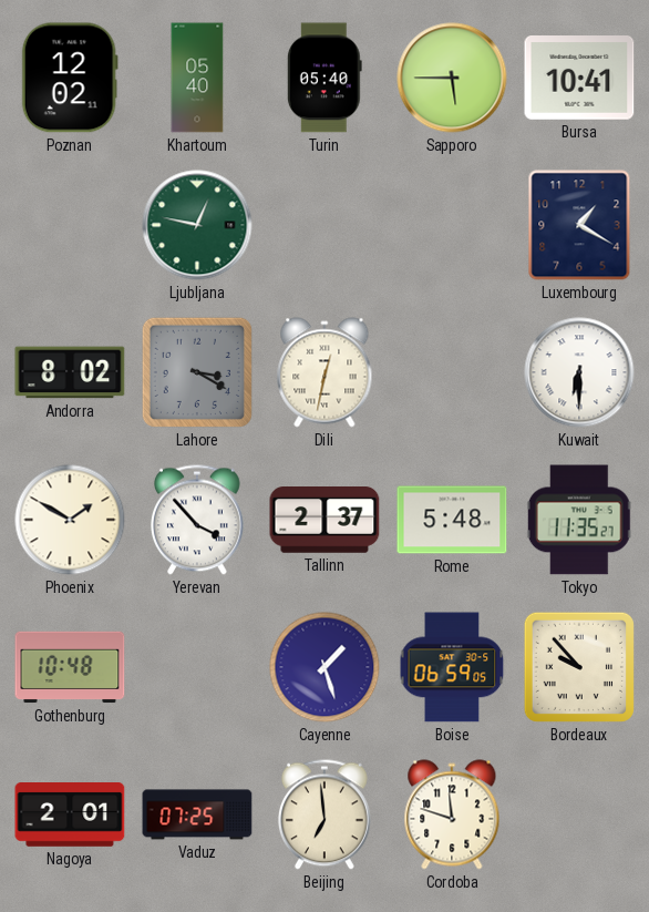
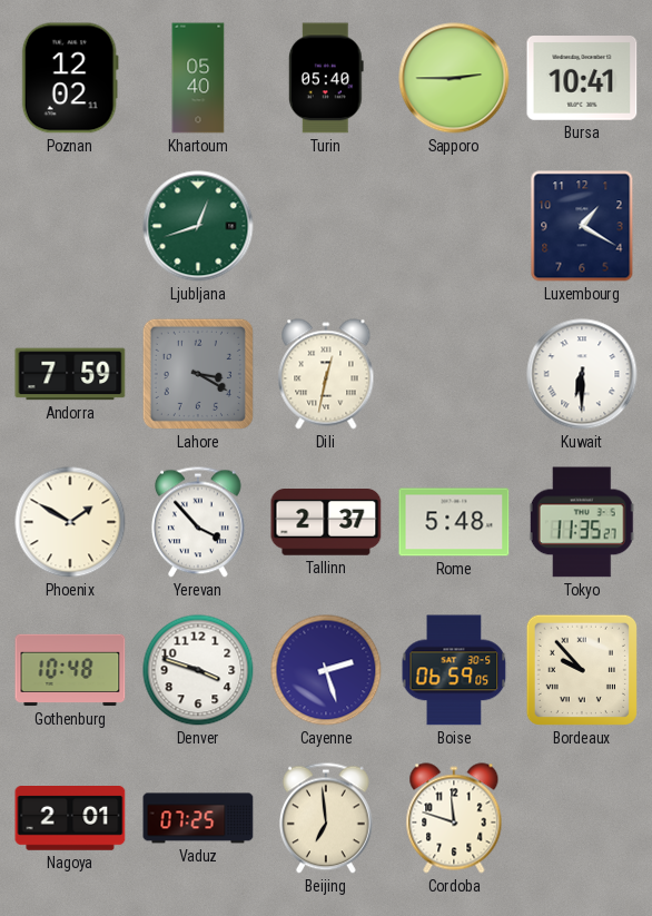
Sapporo: 5:45 -> 2:45
Ljubljana: 12:47 -> 12:42
Andorra: 8:02 -> 7:59
Denver: none -> 3:48
Cayenne: 1:27 -> 2:27
